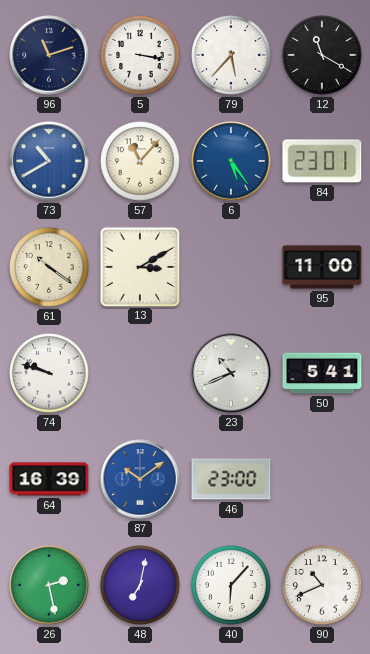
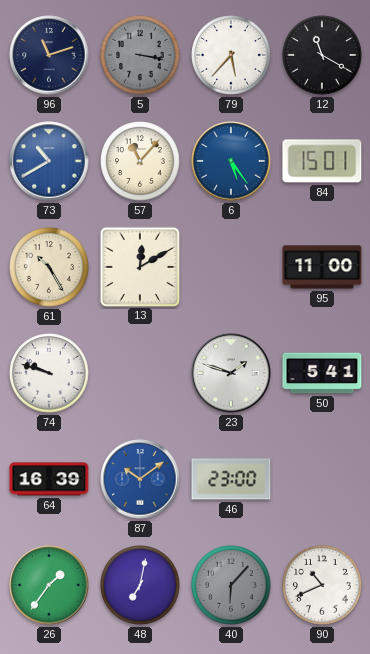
5 dial: white -> grey
84: 23:01 -> 15:01
61: 10:21 -> 10:25
13: 3:10 -> 12:10
23: 10:41 -> 1:48
26: 2:28 -> 1:36
40 dial: white -> grey
